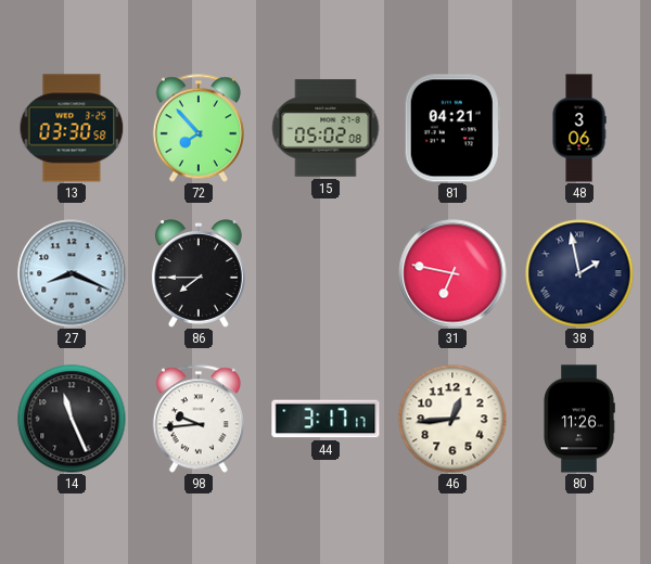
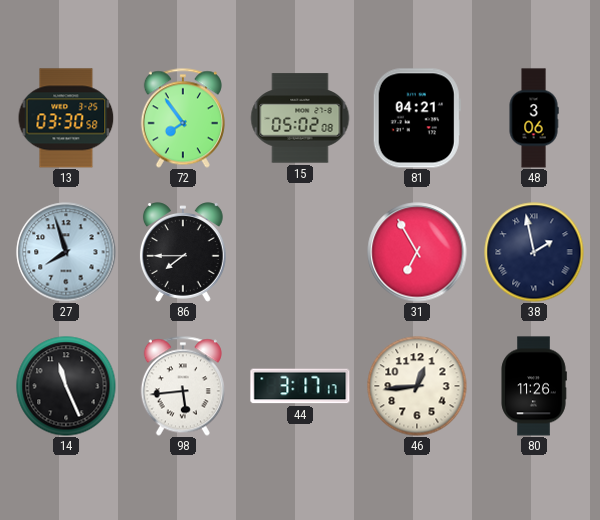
72: 7:53 -> 7:54
27: 8:19 -> 7:57
31: 6:47 -> 6:55
98: 9:44 -> 5:44
